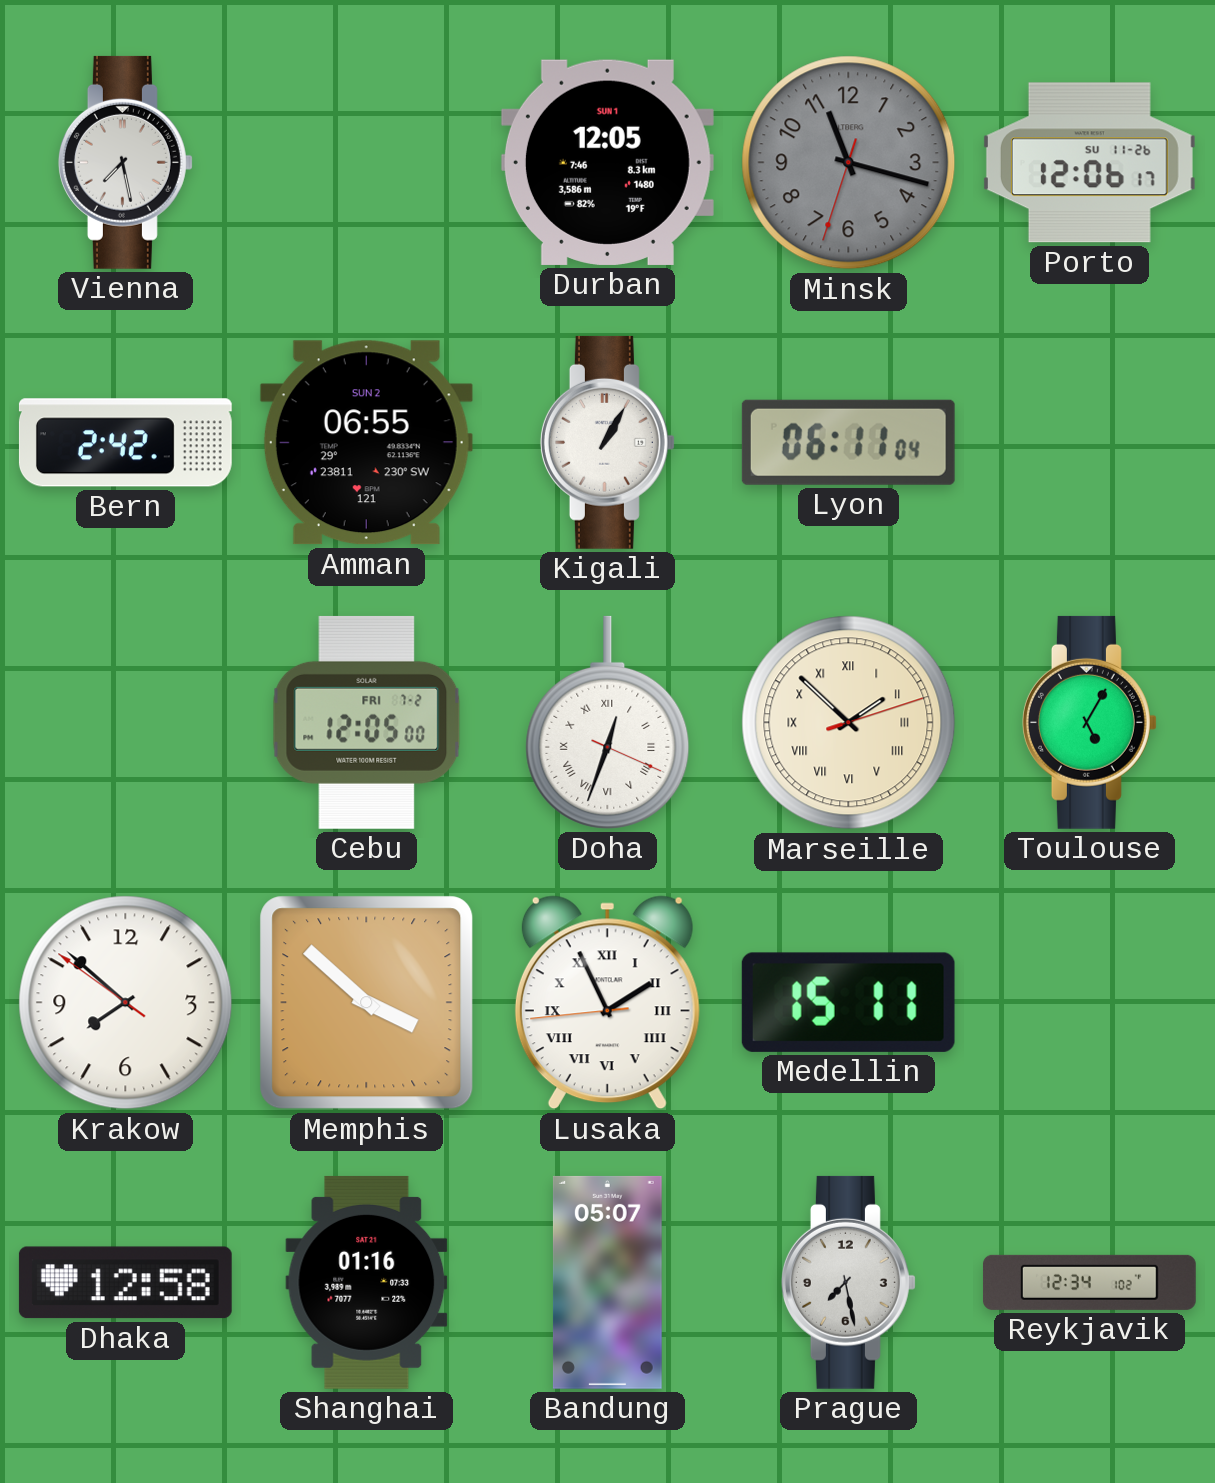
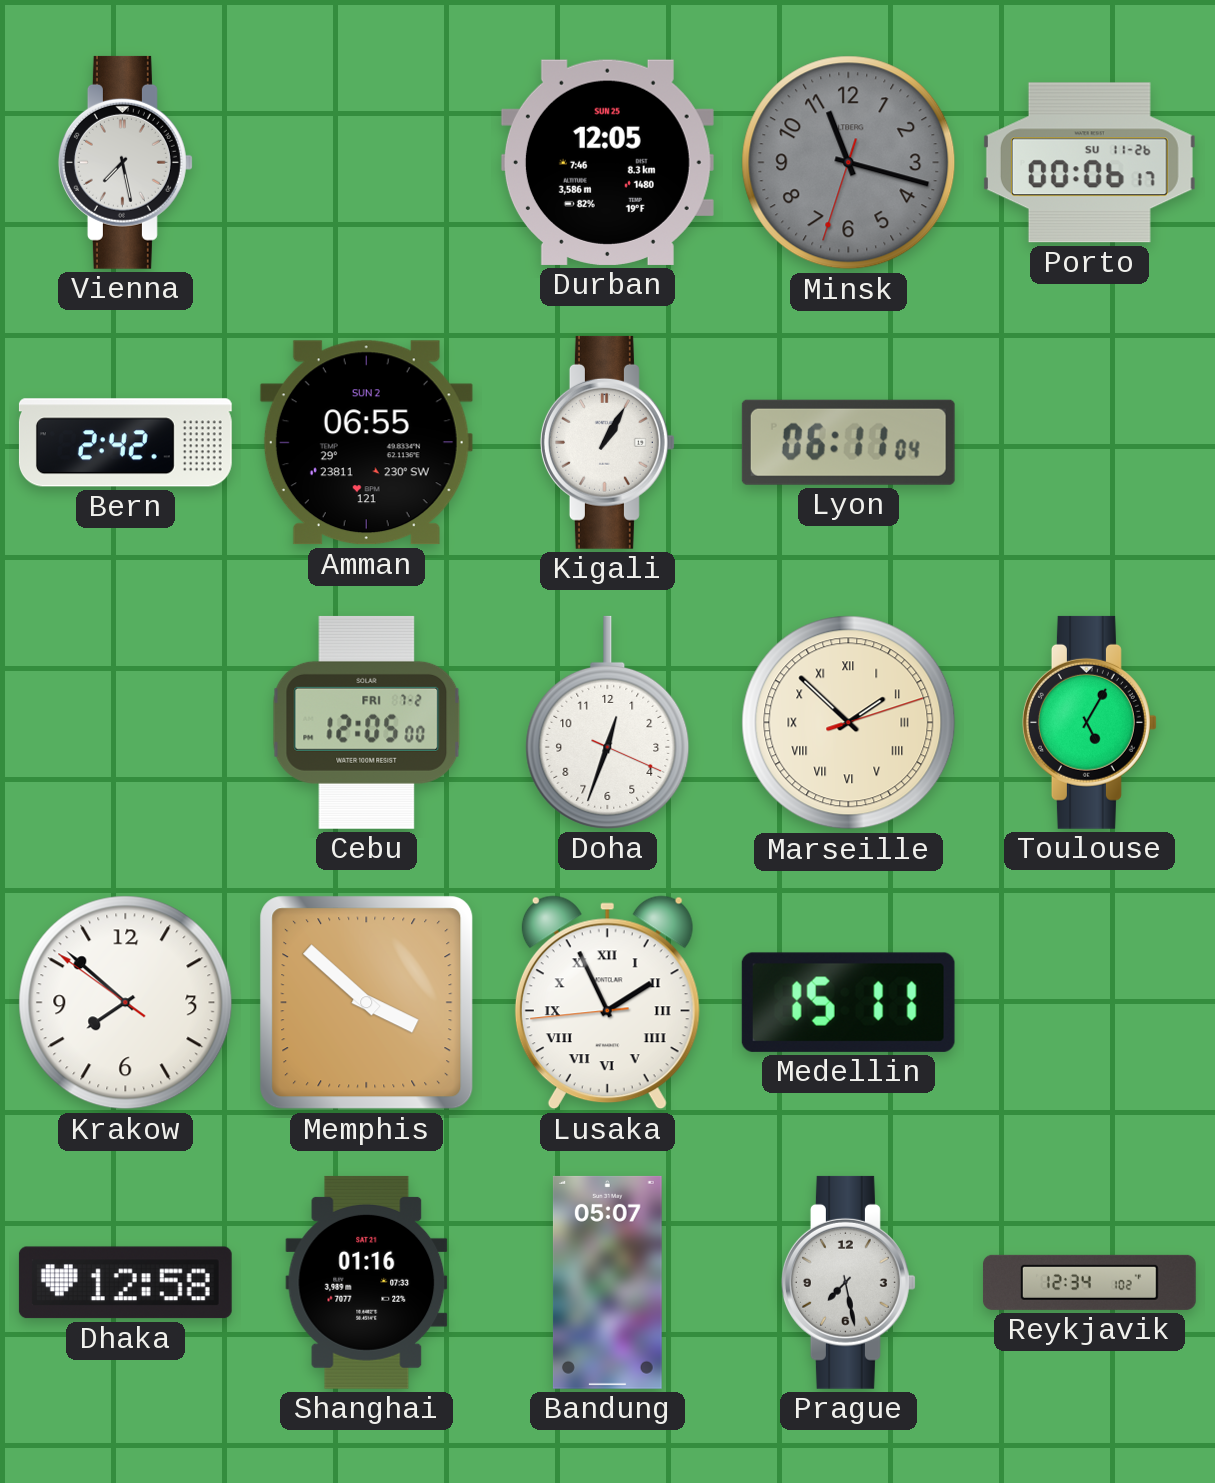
Durban date: SUN 1 -> SUN 25
Porto: 12:06 -> 00:06
Doha numerals: Roman -> Arabic
